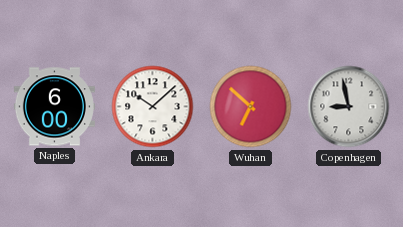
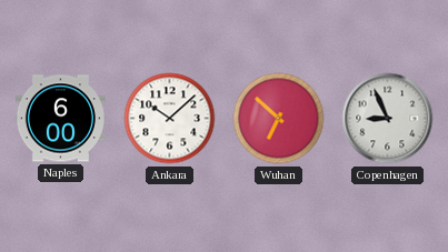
Copenhagen: 8:58 -> 8:56
